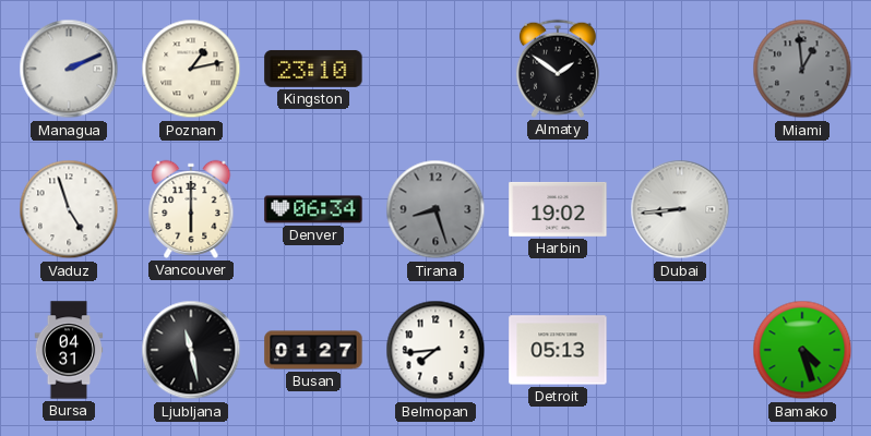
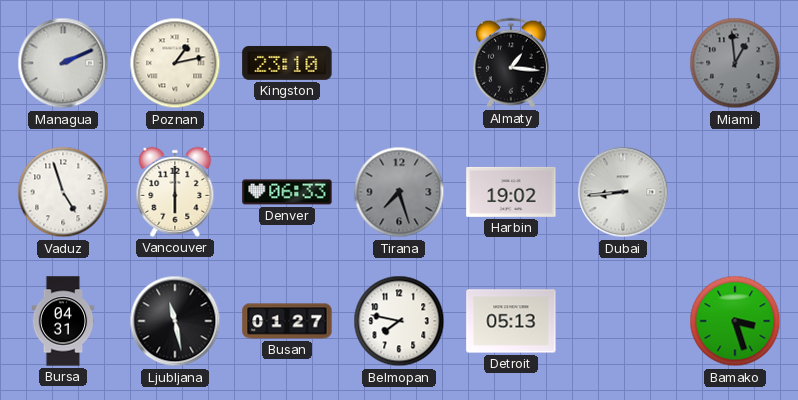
Almaty: 1:51 -> 1:16
Denver: 06:34 -> 06:33
Tirana: 8:27 -> 7:27
Belmopan: 7:44 -> 7:47
Bamako: 4:27 -> 3:27
